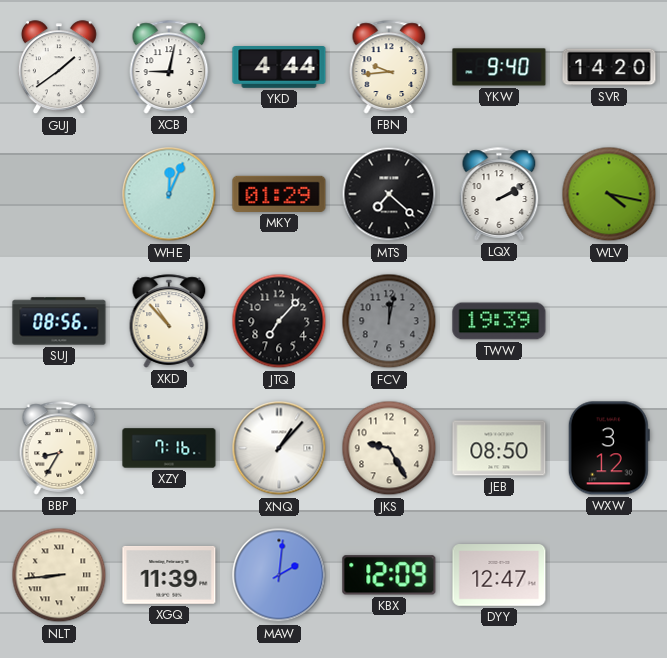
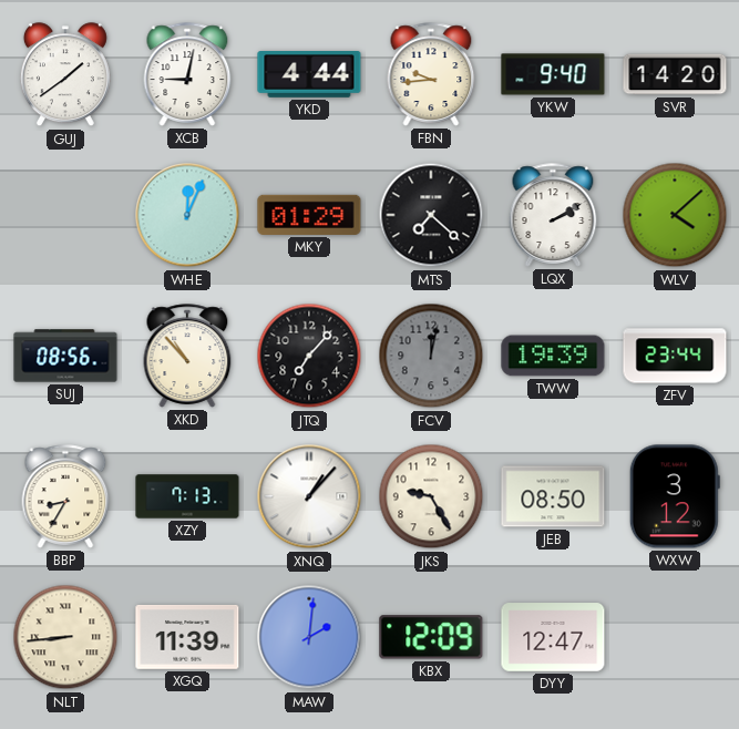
WLV: 4:17 -> 4:08
ZFV: none -> 23:44
XZY: 7:16 -> 7:13
